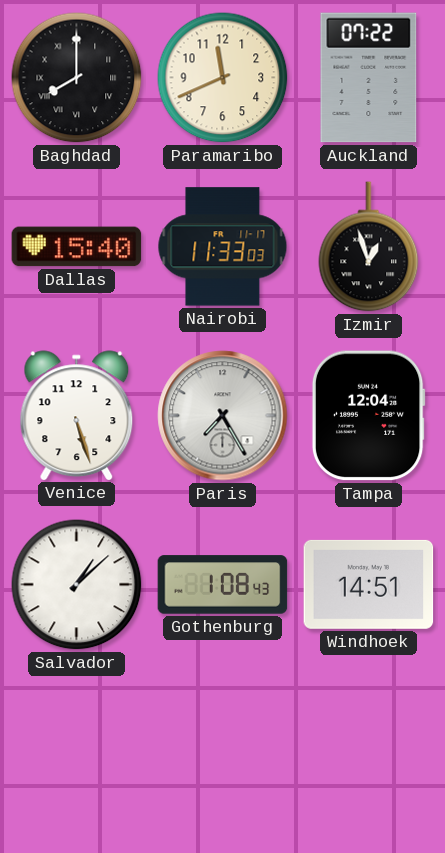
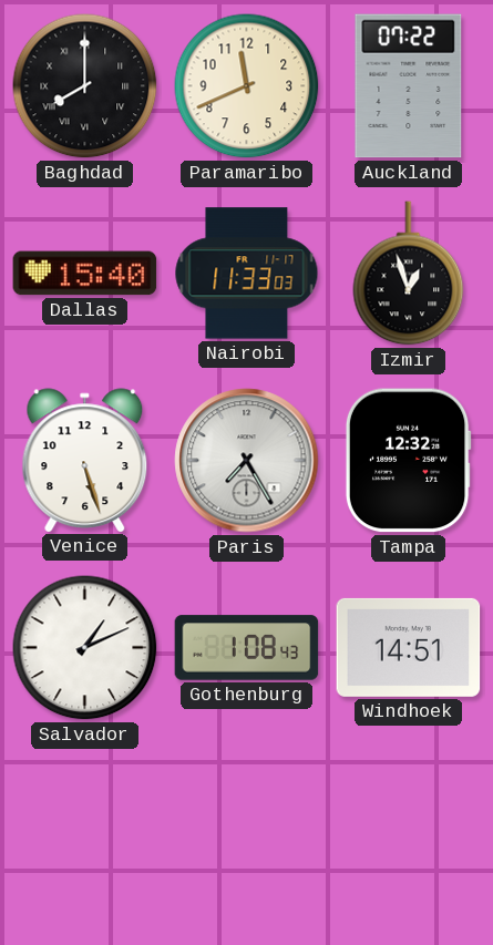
Tampa: 12:04 -> 12:32
Salvador: 1:08 -> 1:11
